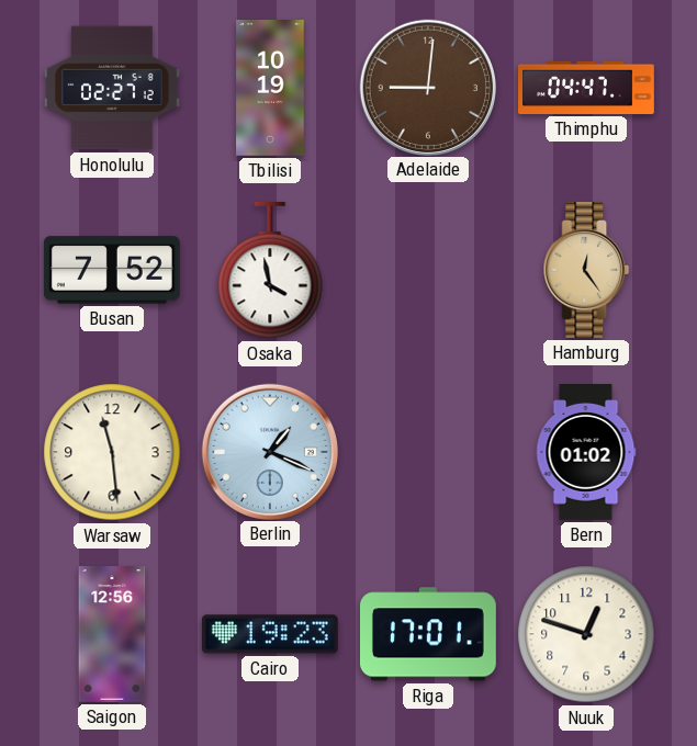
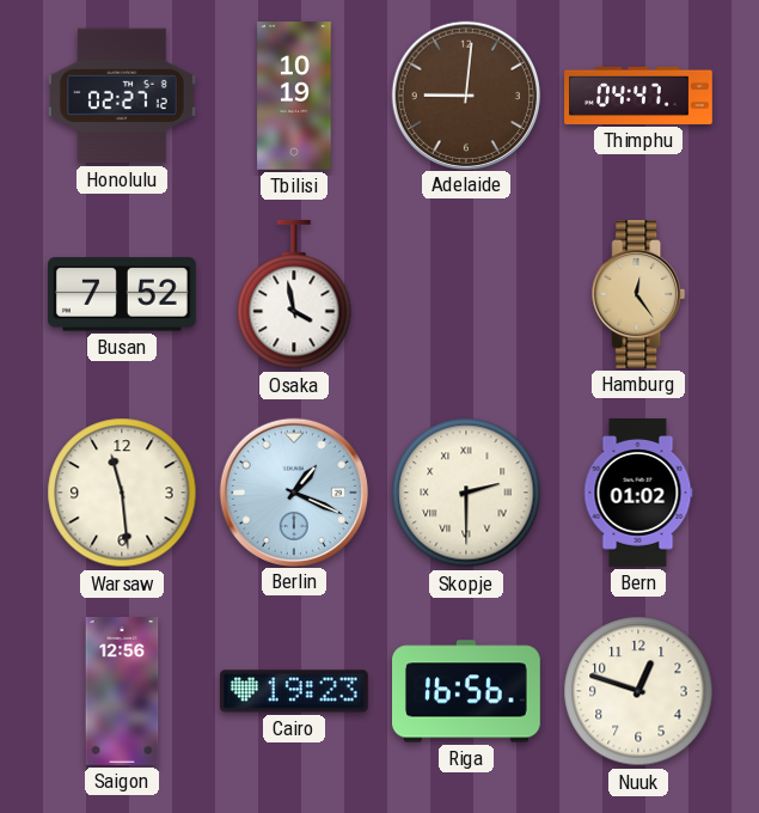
Skopje: none -> 2:30
Riga: 17:01 -> 16:56
